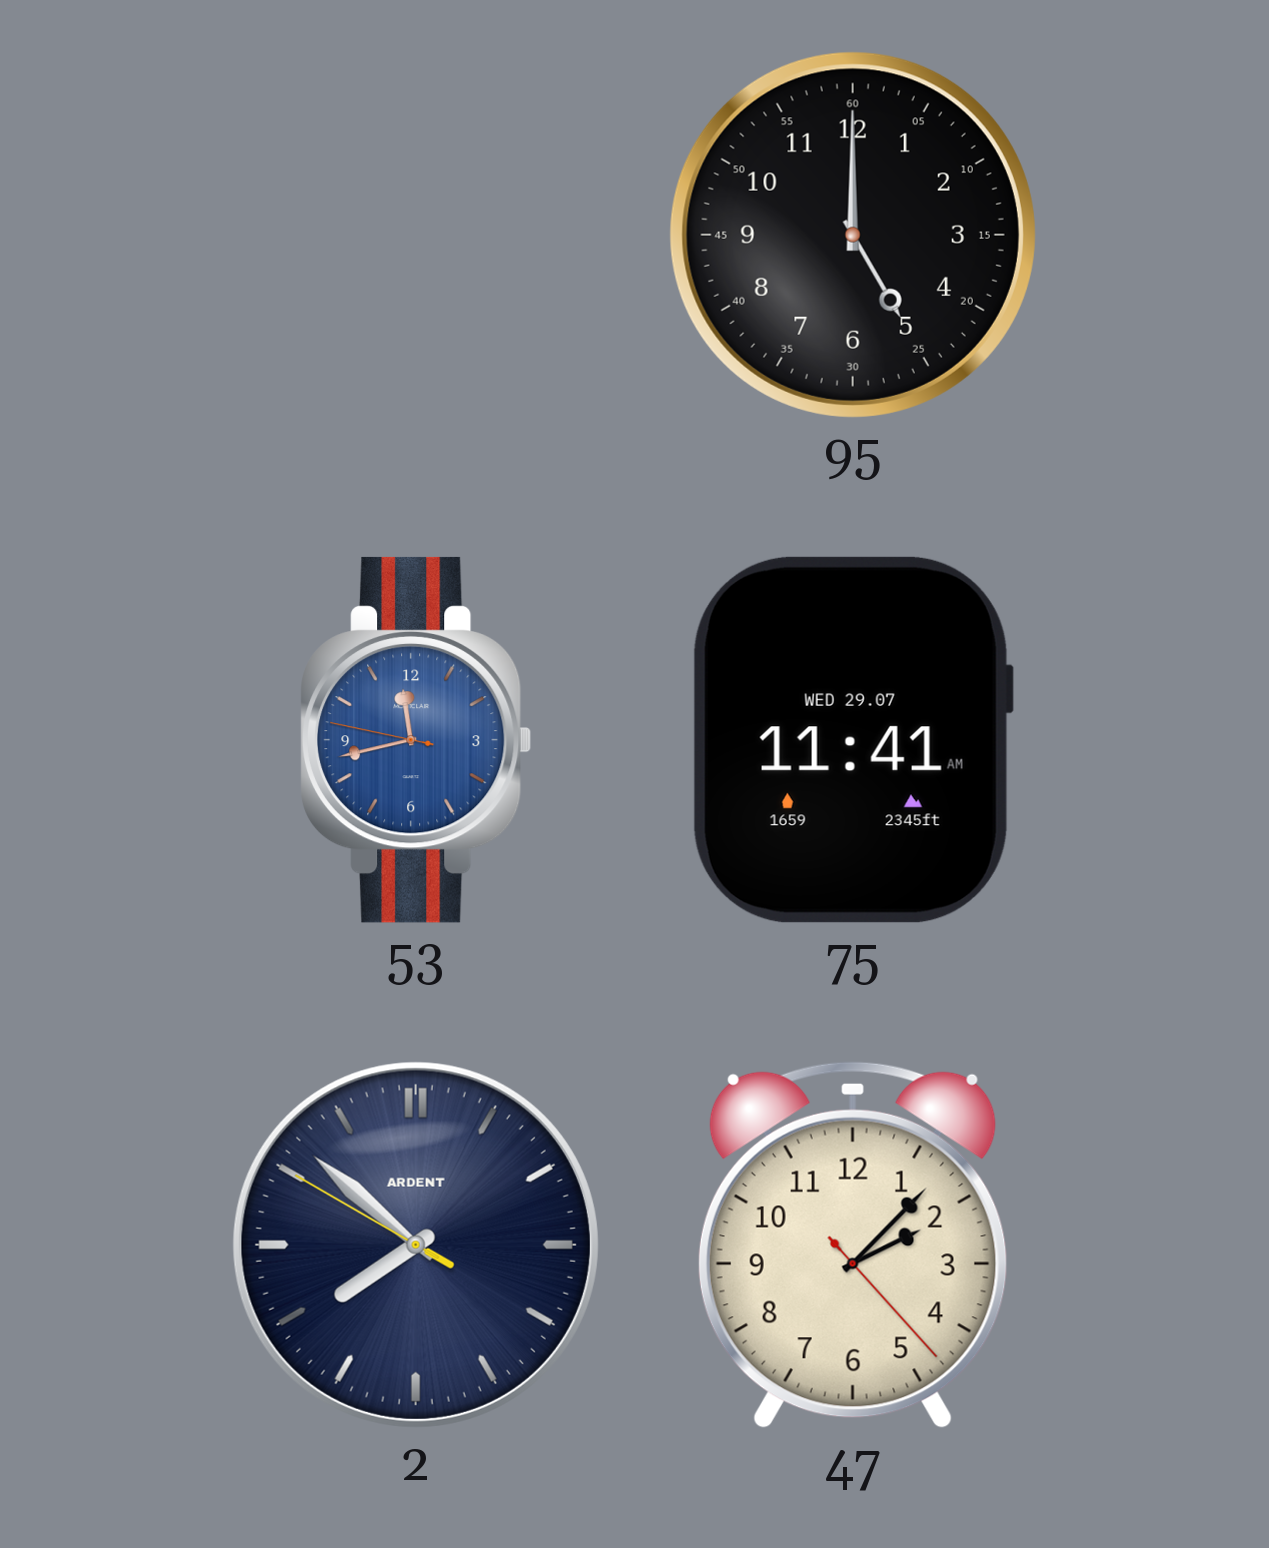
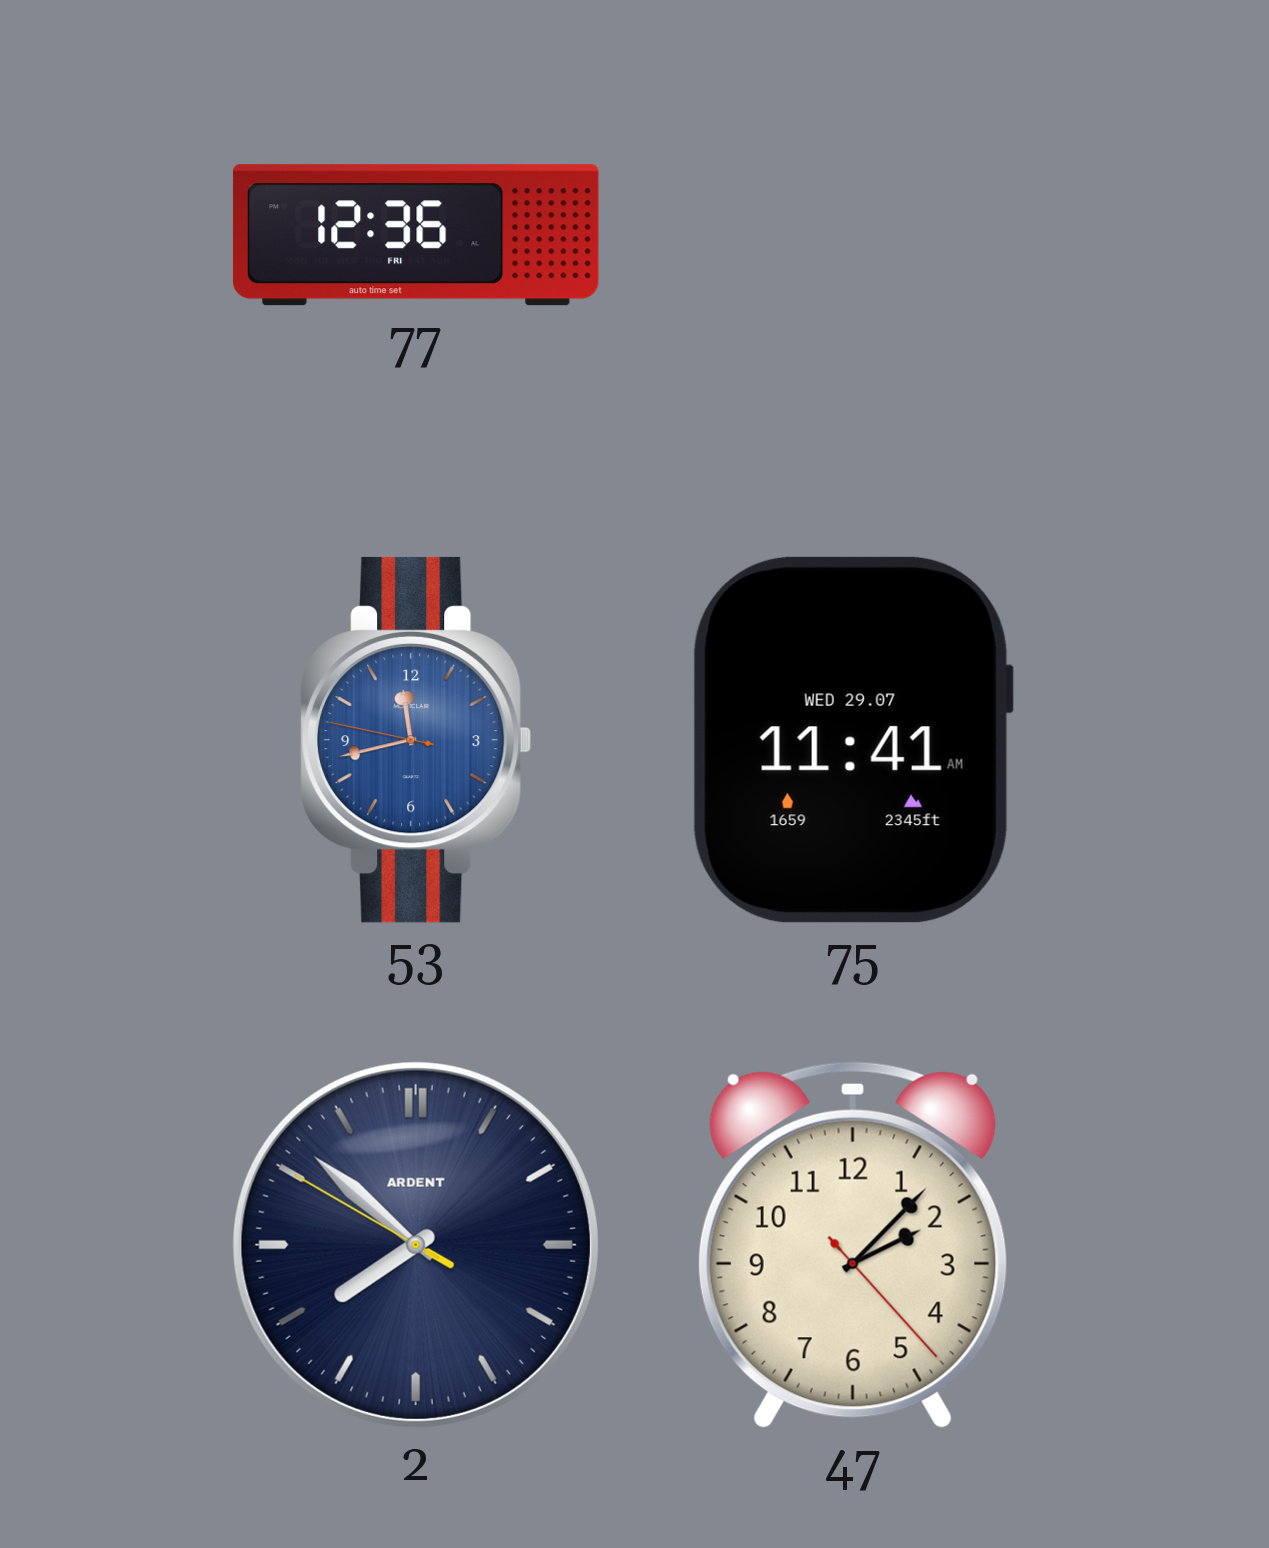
77: none -> 12:36
95: 5:00 -> none
